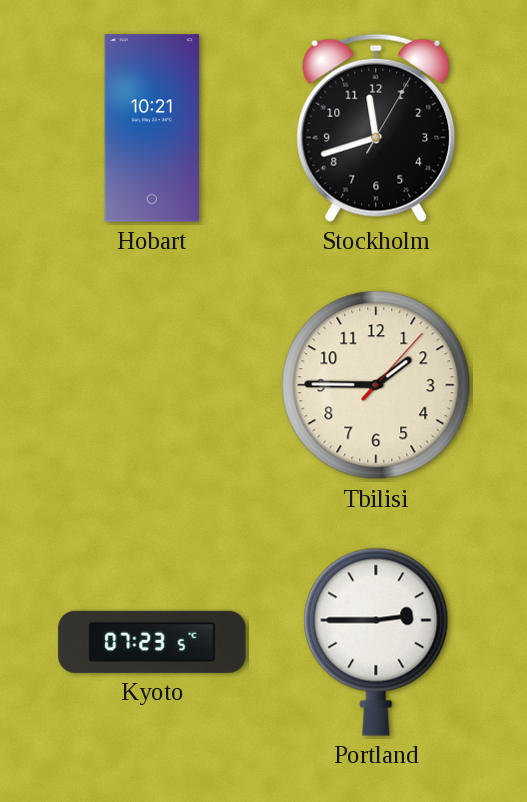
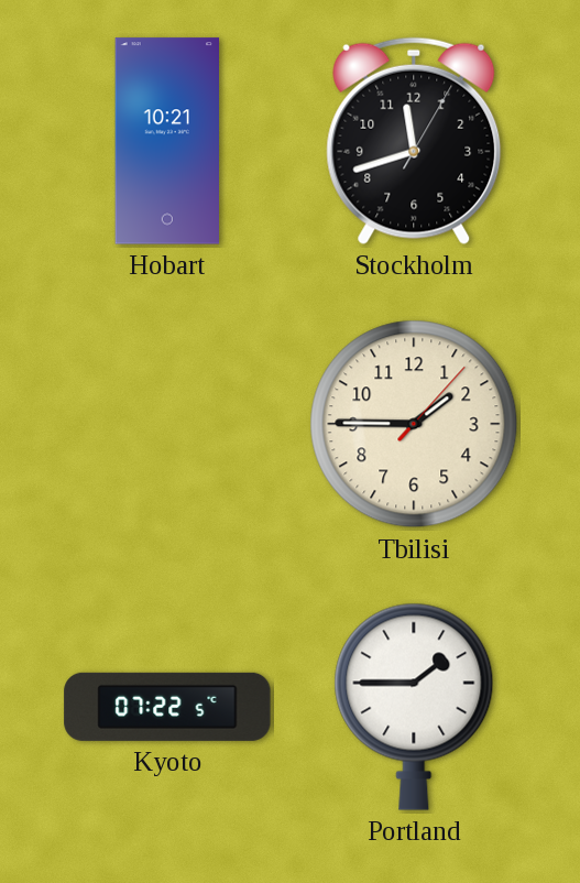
Kyoto: 07:23 -> 07:22
Portland: 2:45 -> 1:45
